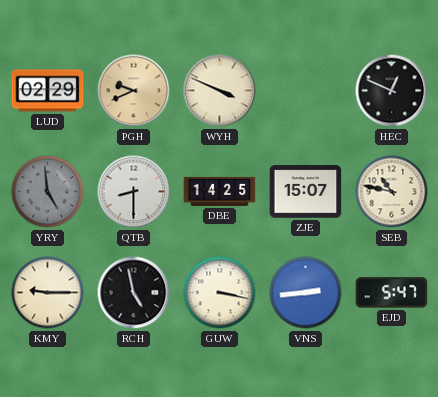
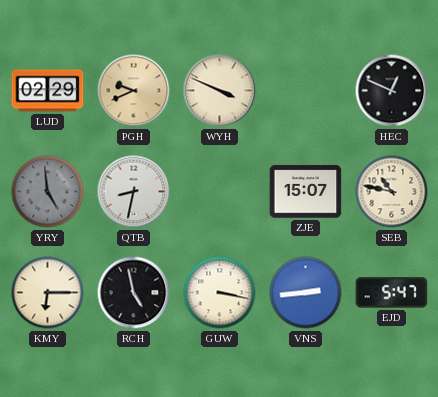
QTB: 8:30 -> 8:32
DBE: 14:25 -> none
KMY: 9:15 -> 6:15
